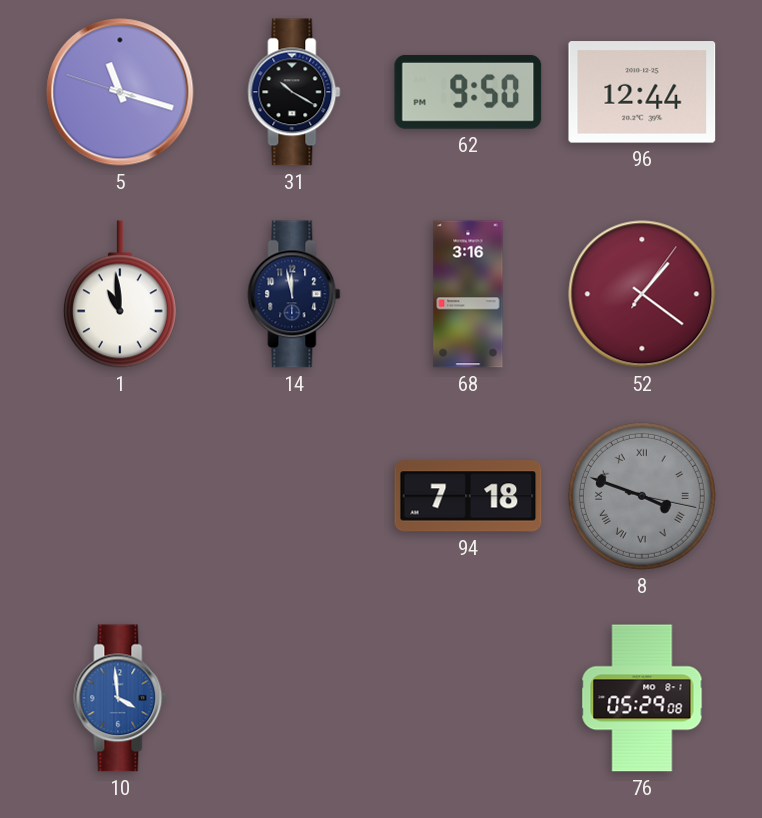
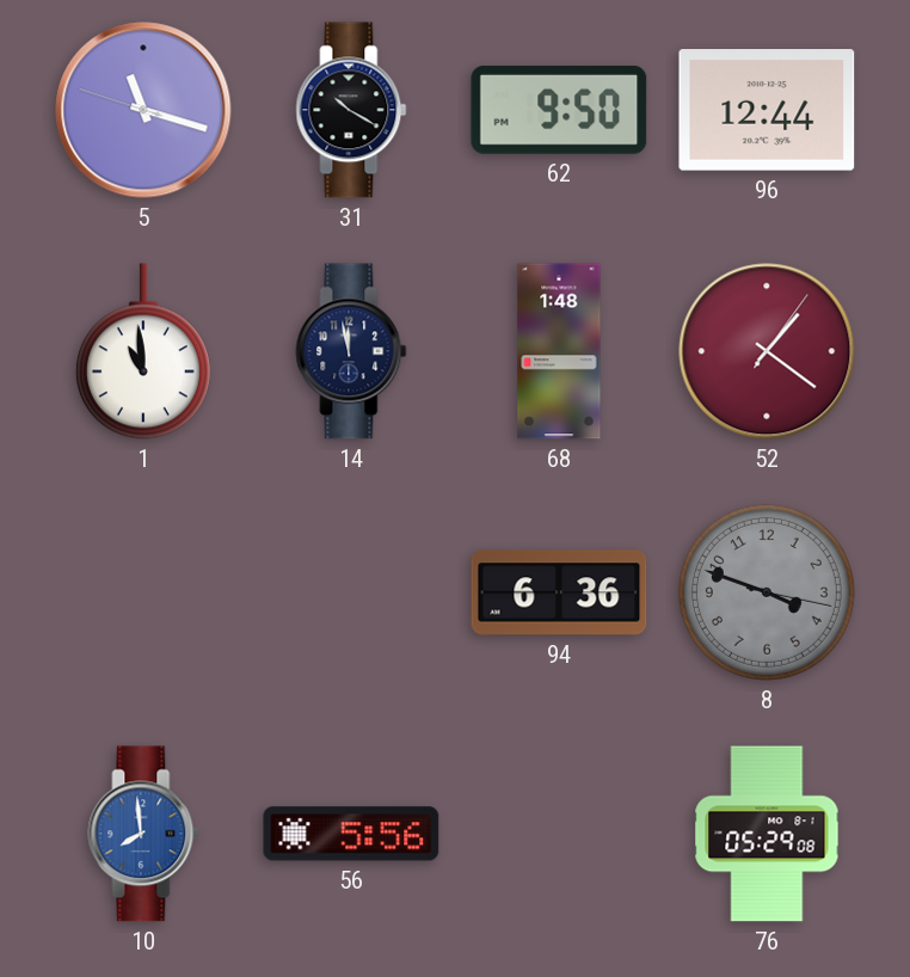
68: 3:16 -> 1:48
94: 7:18 -> 6:36
8 numerals: Roman -> Arabic
10: 3:59 -> 7:59
56: none -> 5:56
